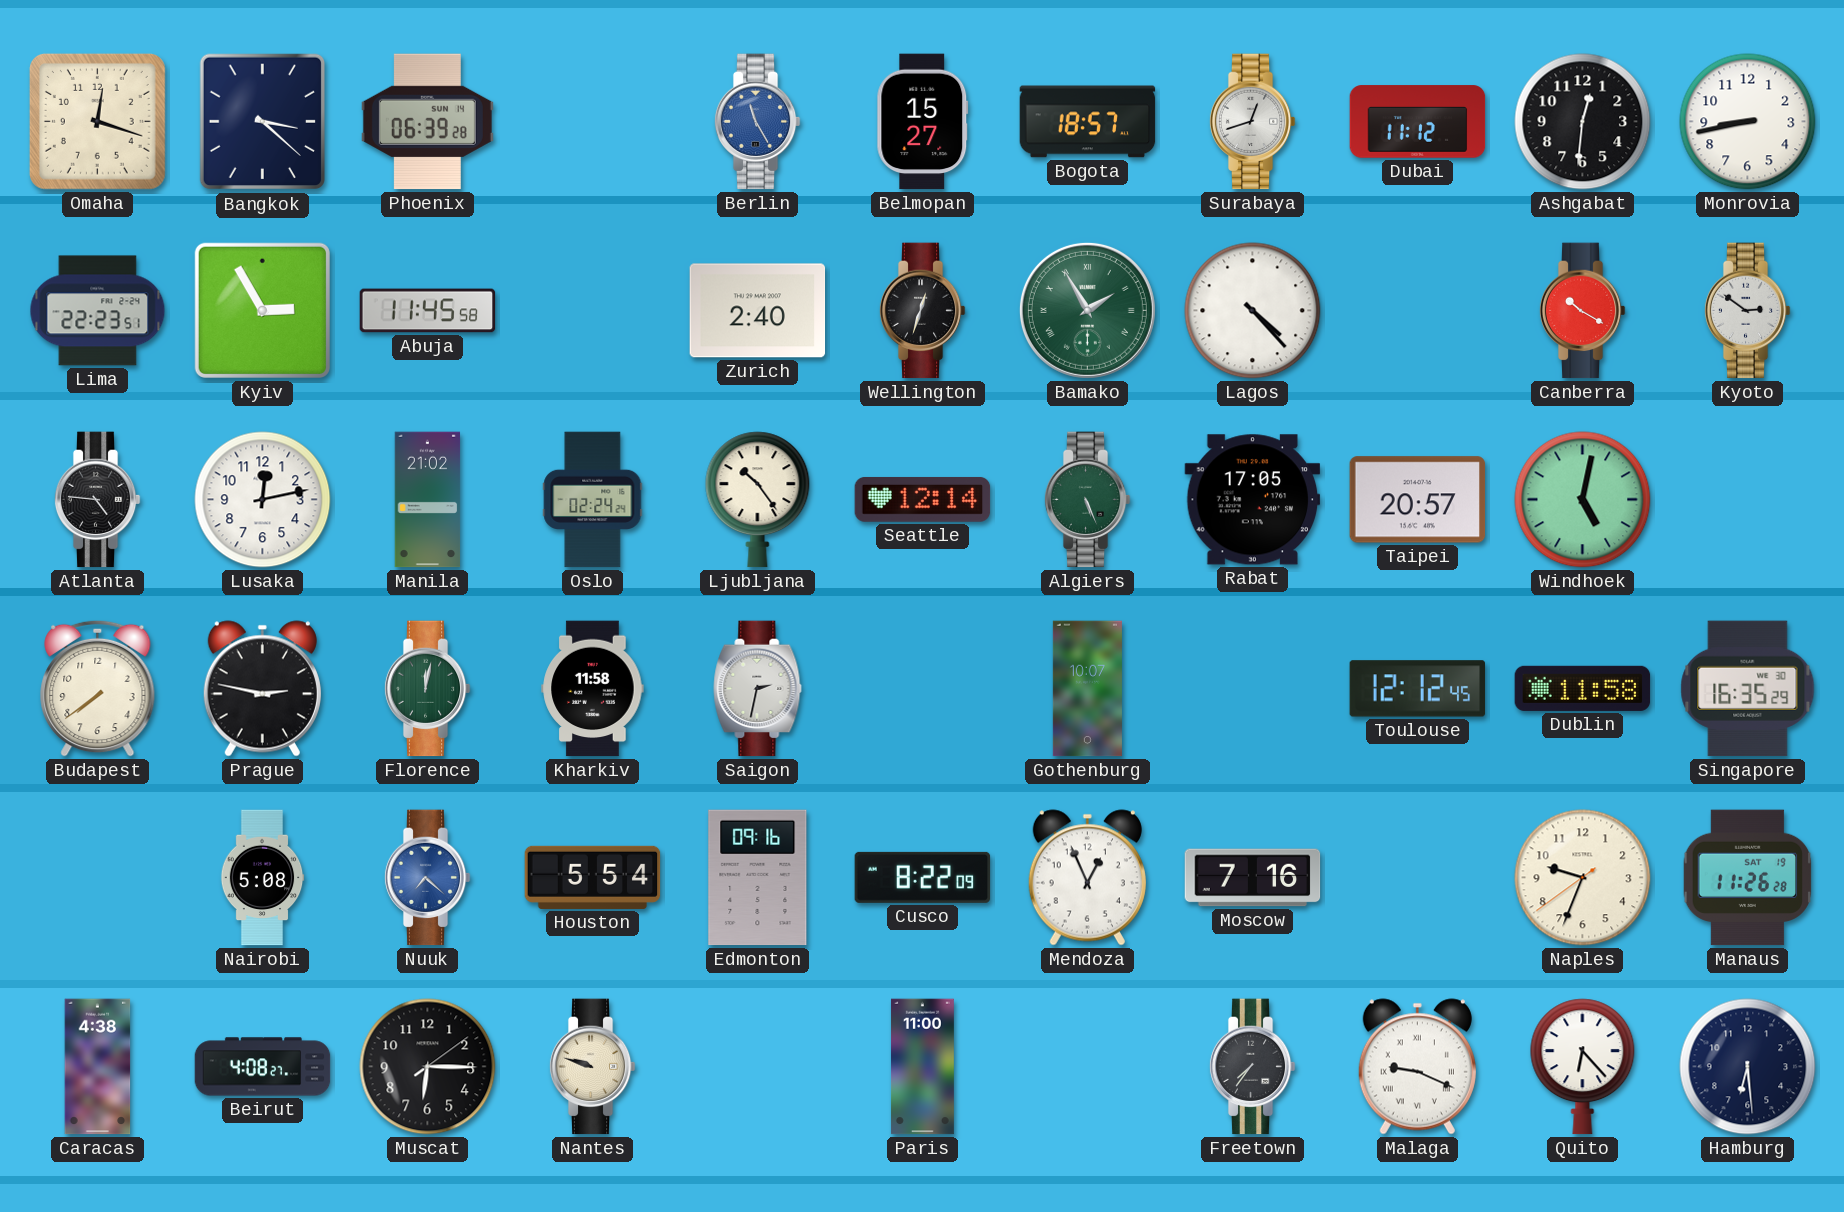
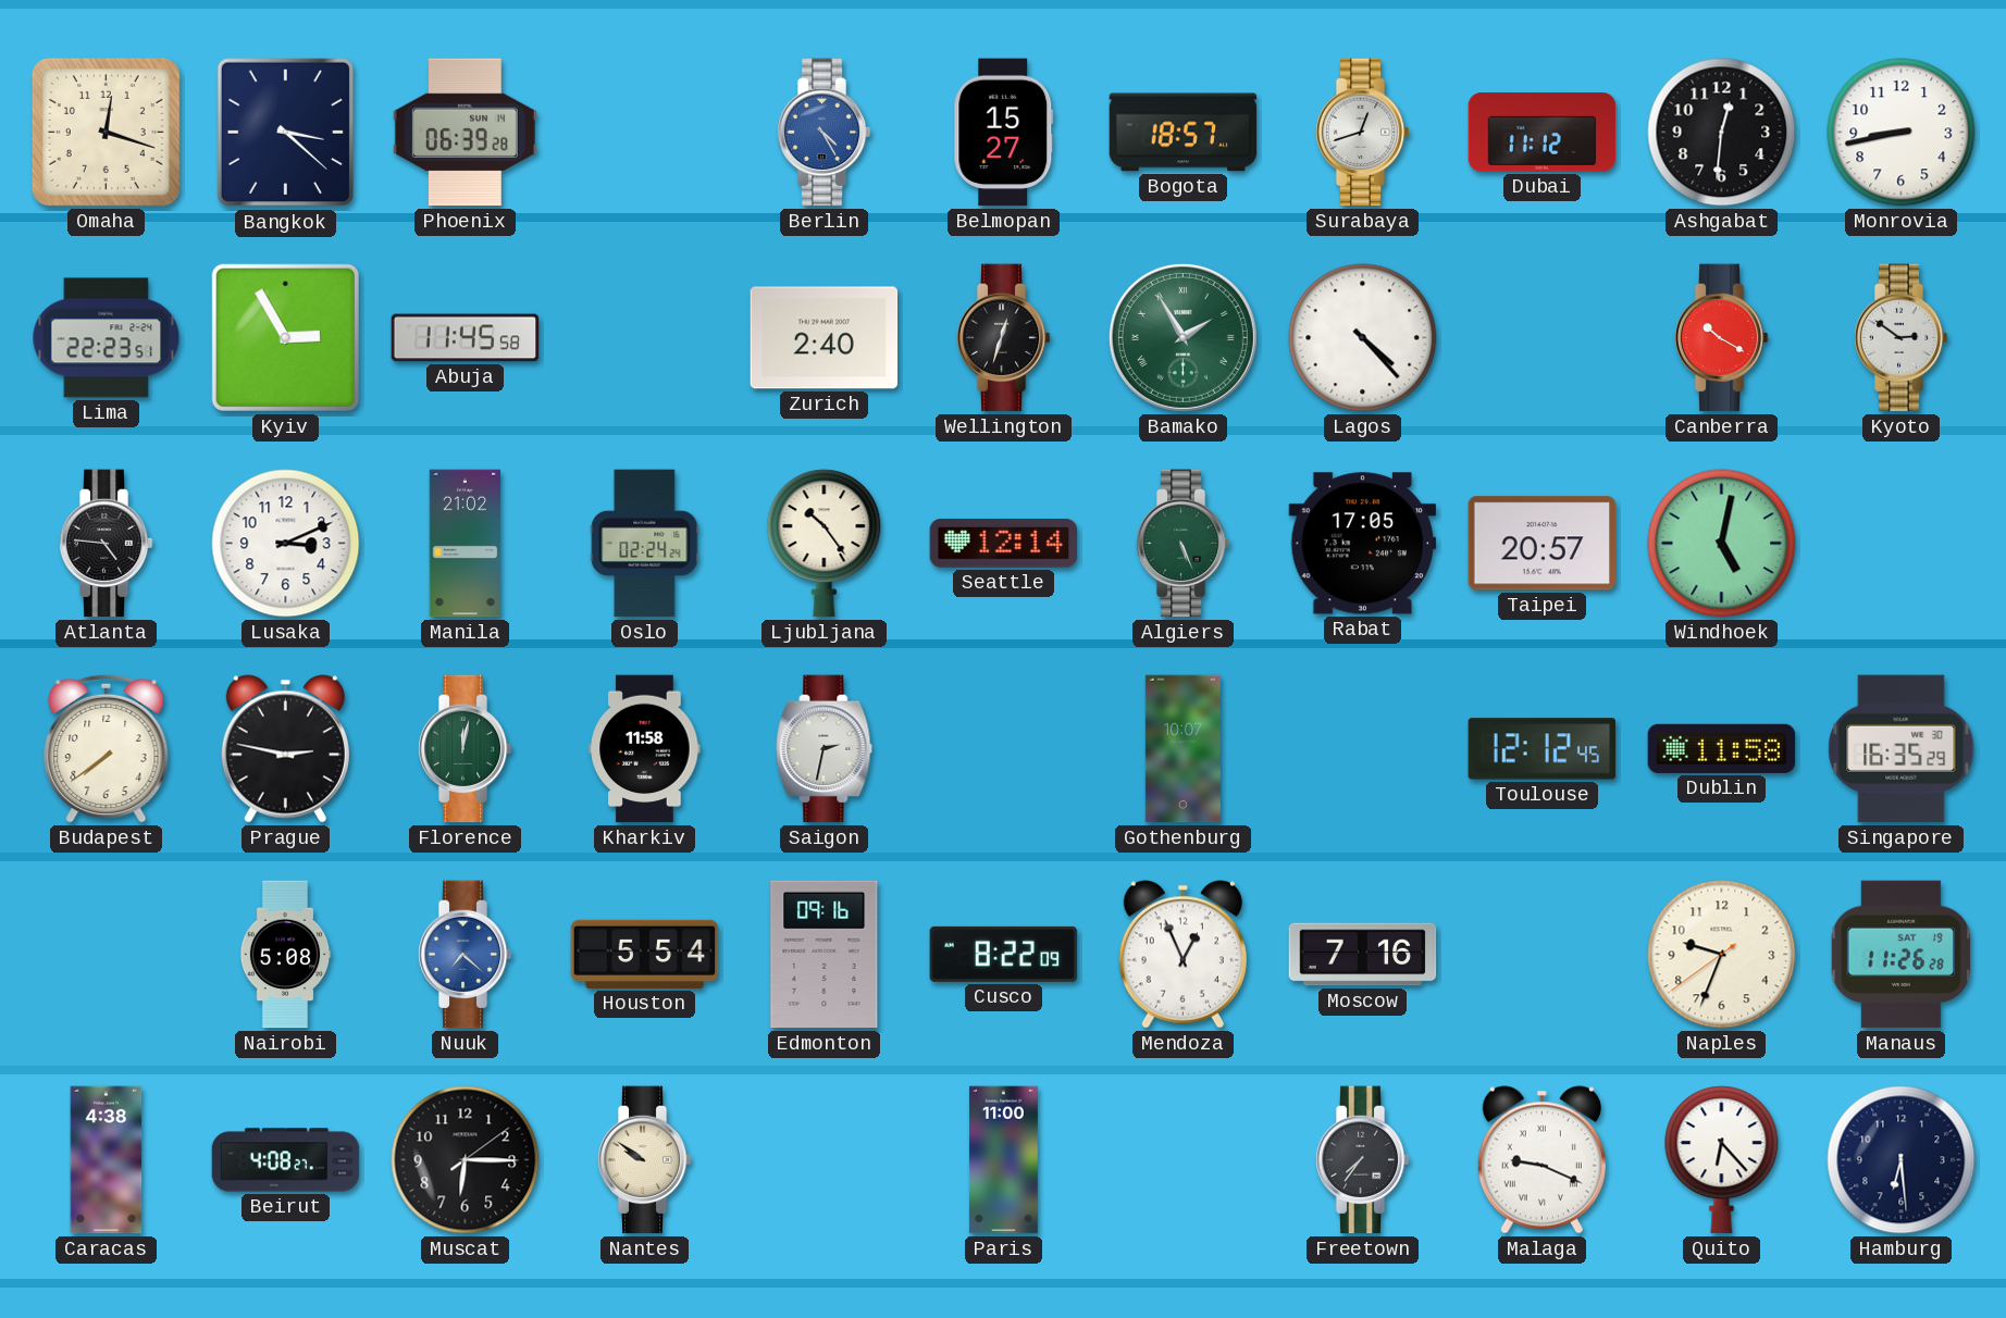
Berlin: 11:25 -> 4:25
Lusaka: 12:13 -> 3:11
Nantes: 9:48 -> 9:51
